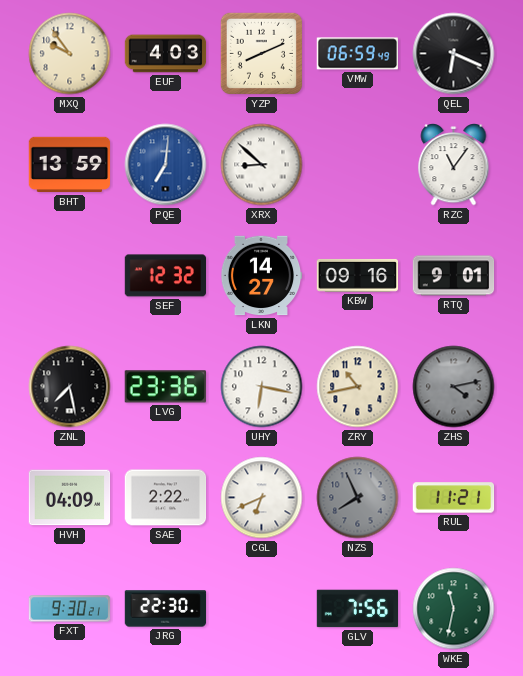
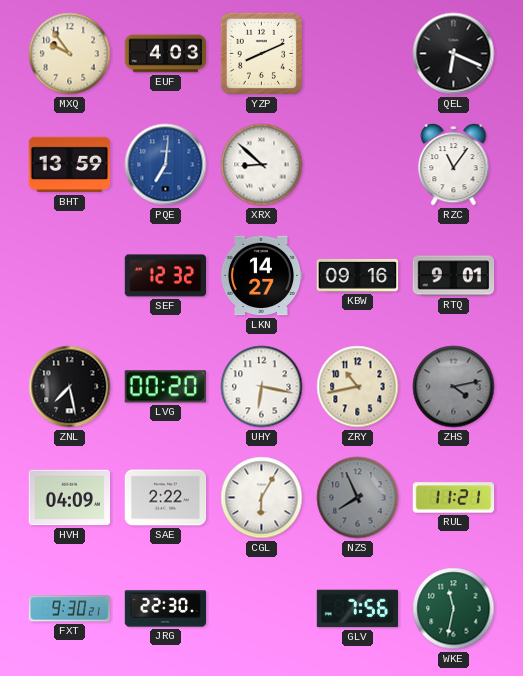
VMW: 06:59 -> none
LVG: 23:36 -> 00:20
CGL: 6:41 -> 6:05
